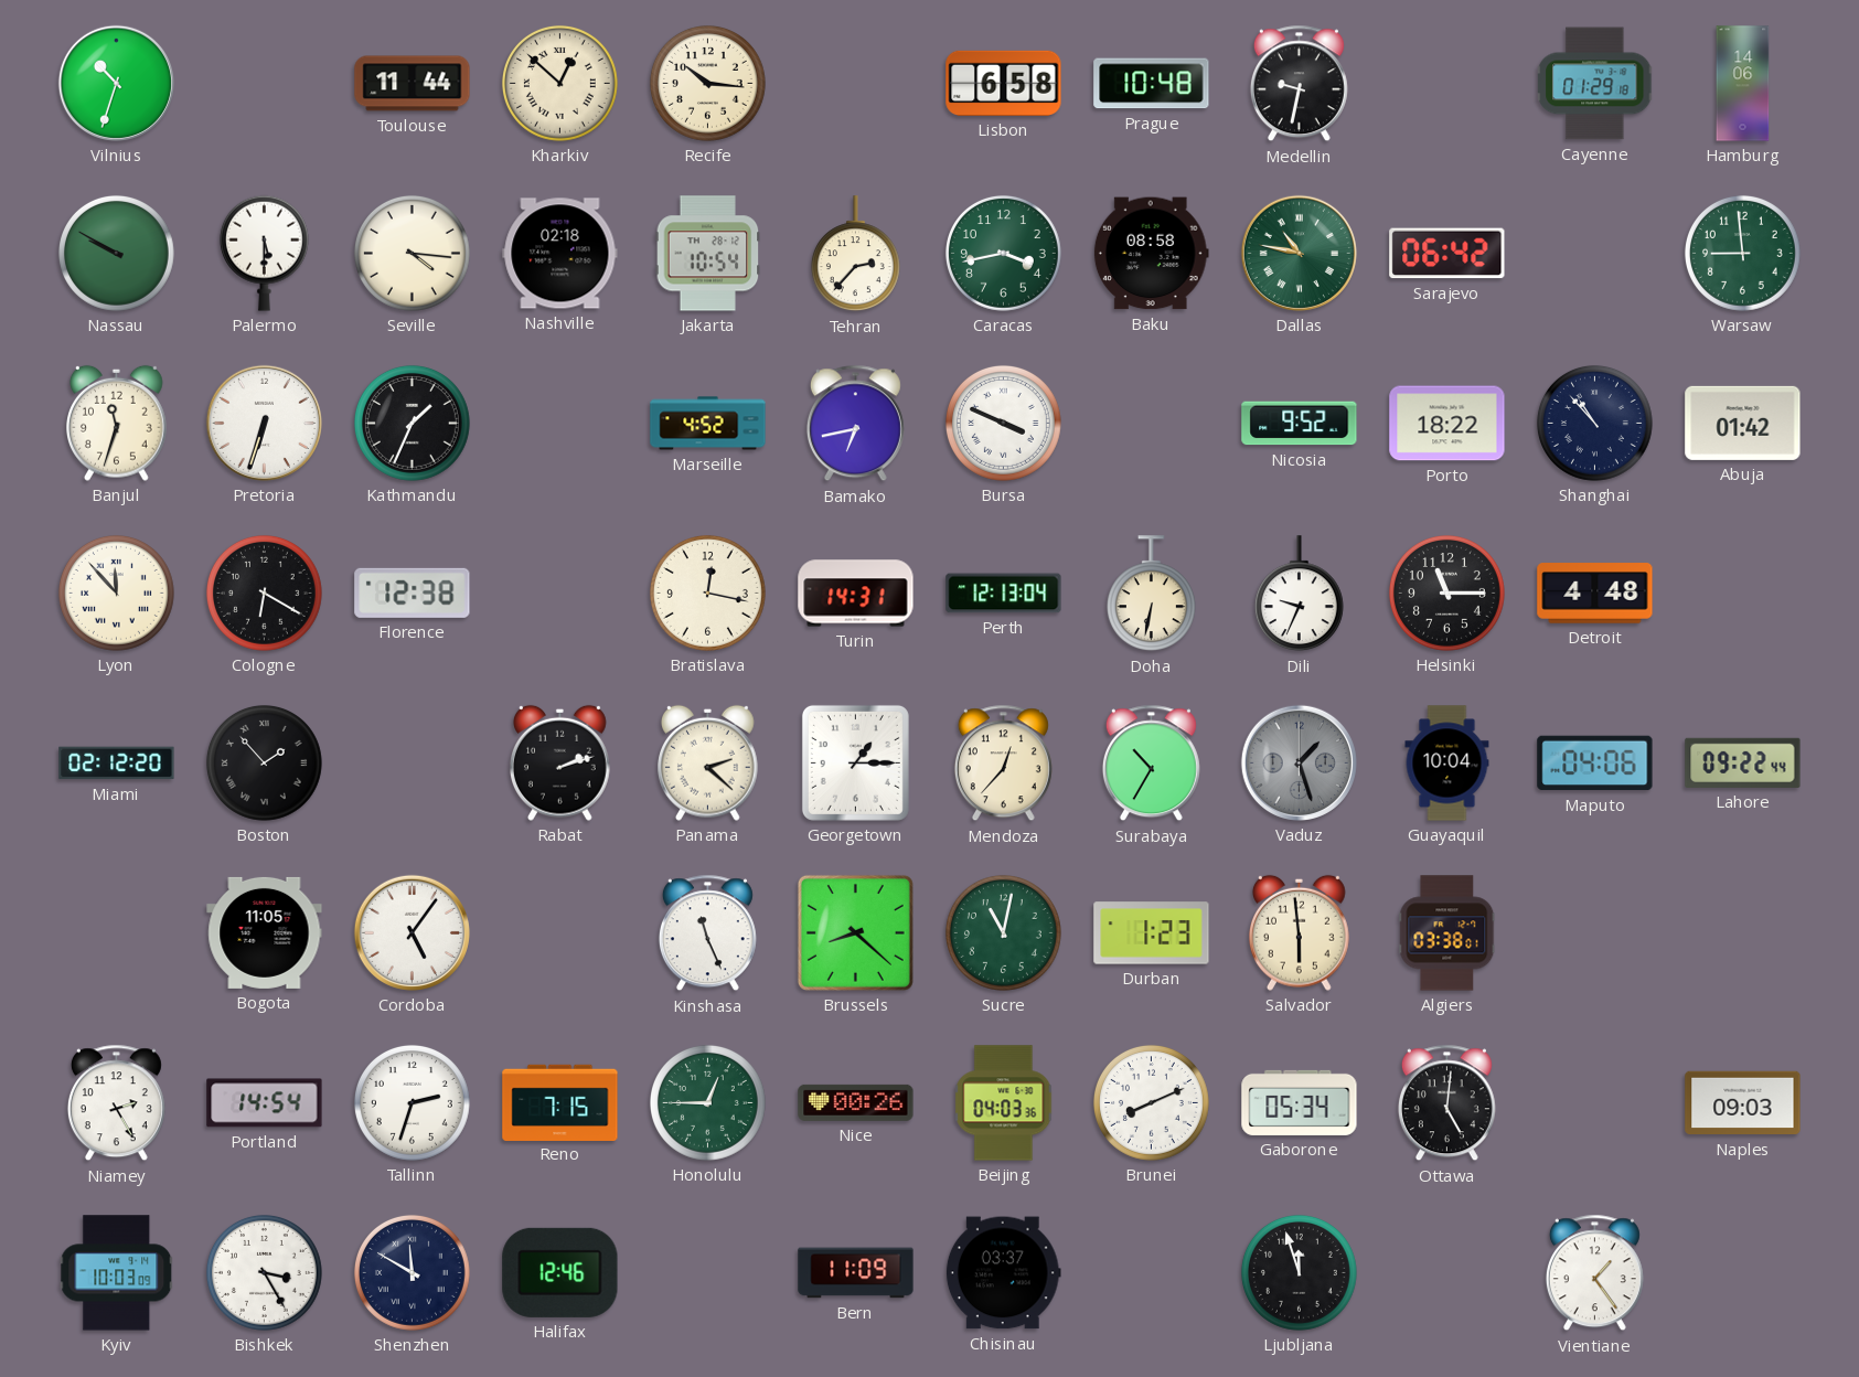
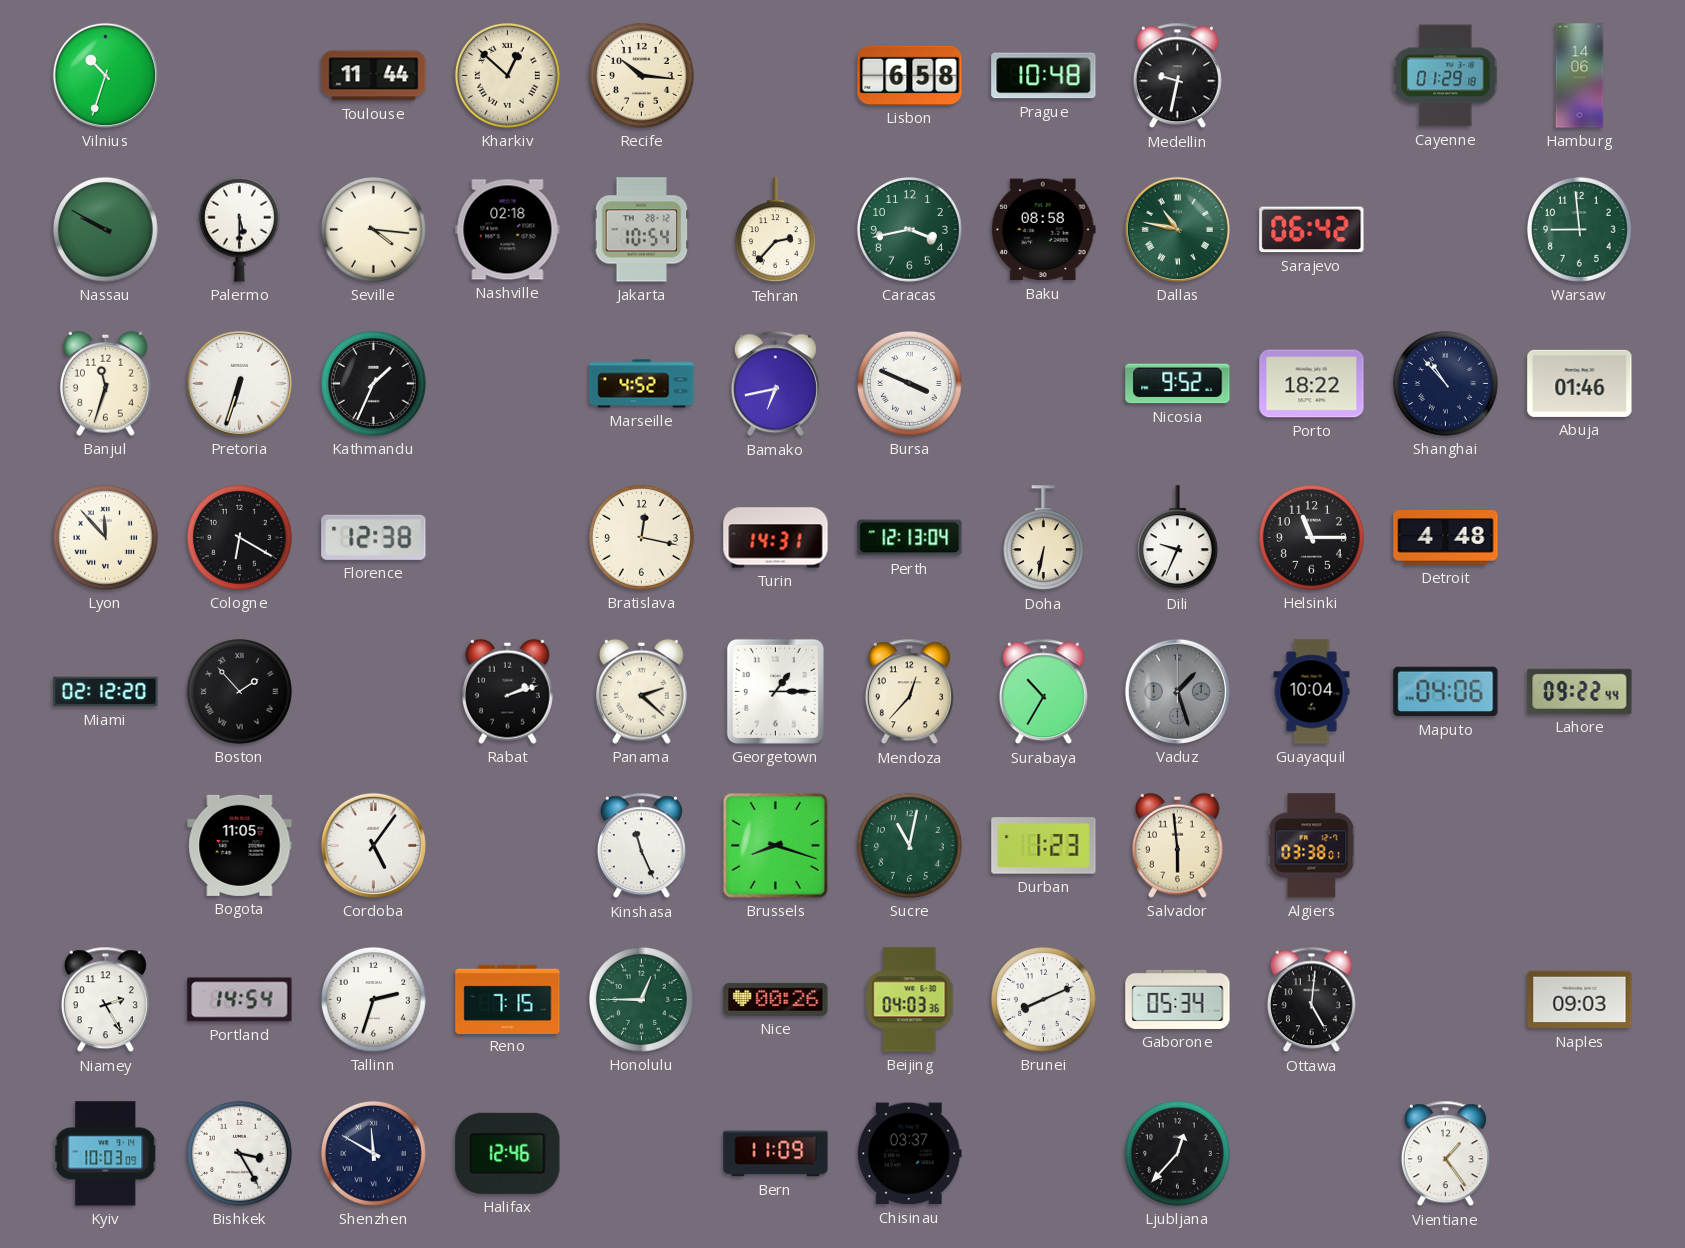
Abuja: 01:42 -> 01:46
Brussels: 8:22 -> 8:18
Ljubljana: 11:57 -> 12:37
